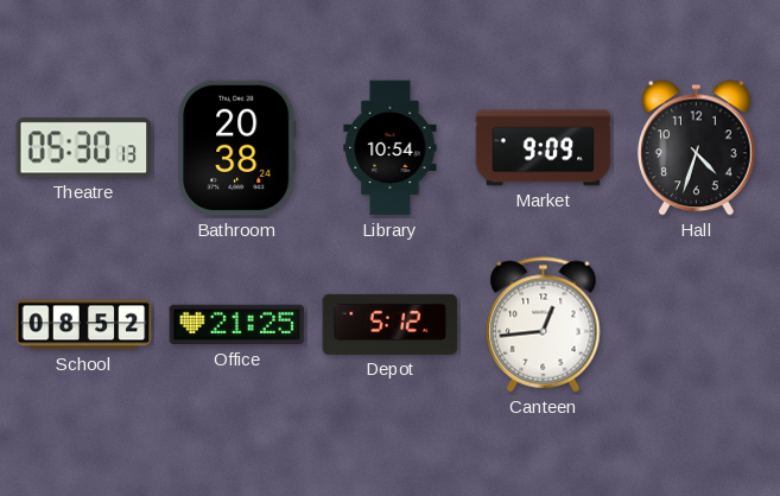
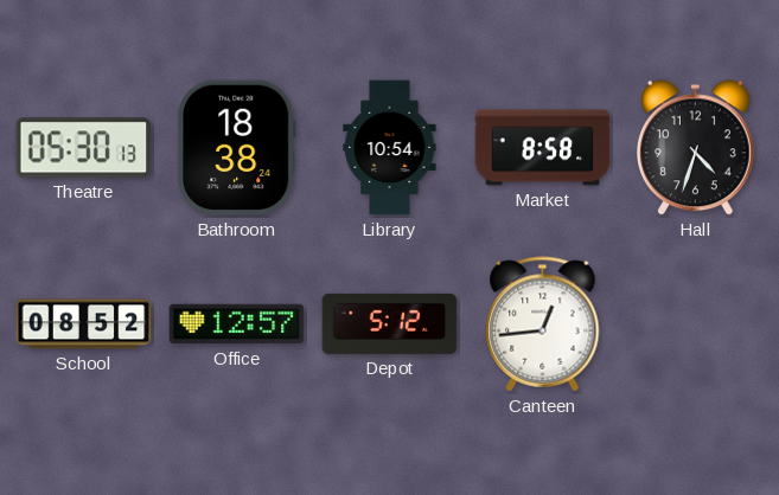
Bathroom: 20:38 -> 18:38
Market: 9:09 -> 8:58
Office: 21:25 -> 12:57
